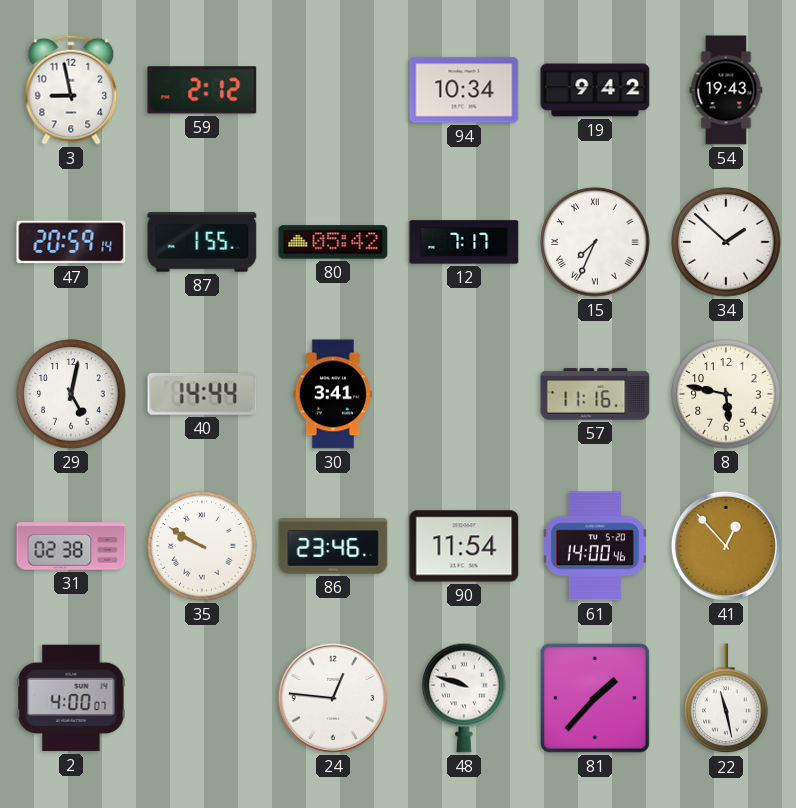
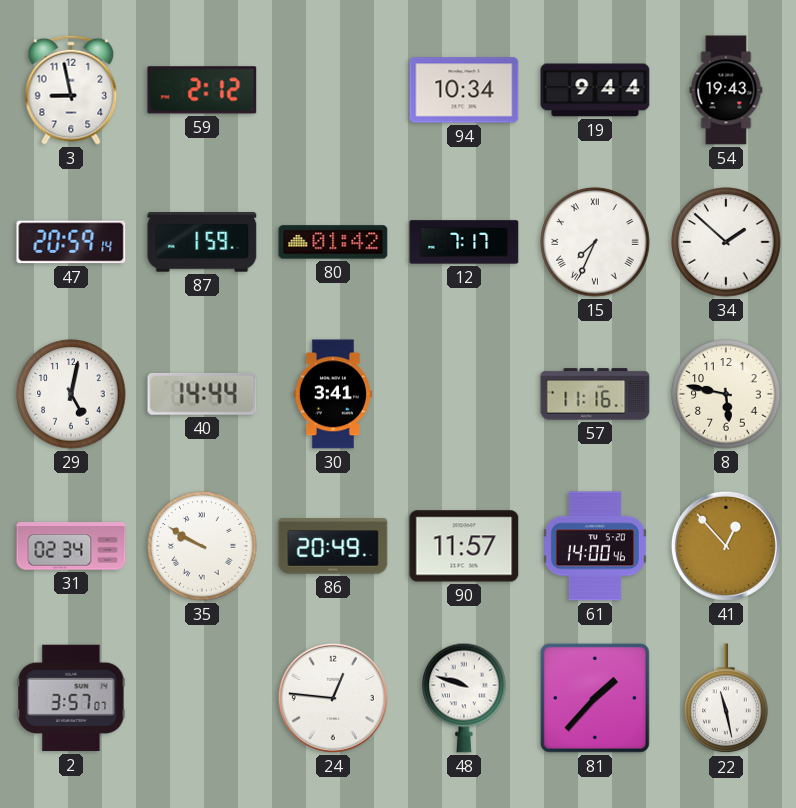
19: 9:42 -> 9:44
87: 1:55 -> 1:59
80: 05:42 -> 01:42
31: 02:38 -> 02:34
86: 23:46 -> 20:49
90: 11:54 -> 11:57
2: 4:00 -> 3:57
